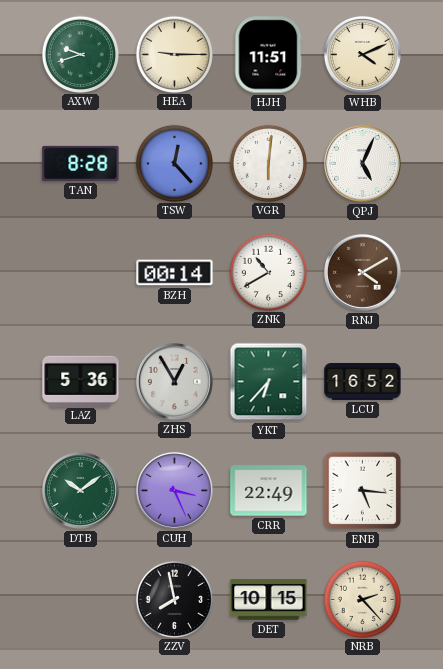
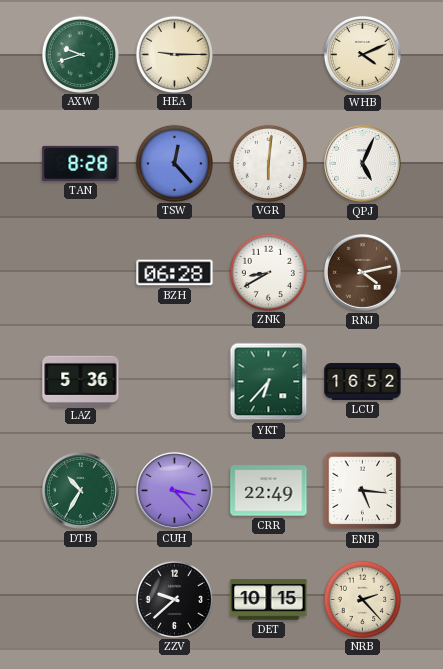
HJH: 11:51 -> none
BZH: 00:14 -> 06:28
ZNK: 10:40 -> 8:40
RNJ: 4:10 -> 4:13
ZHS: 12:55 -> none
DTB: 10:09 -> 10:35
CUH: 3:26 -> 3:23
ZZV: 7:58 -> 9:38
